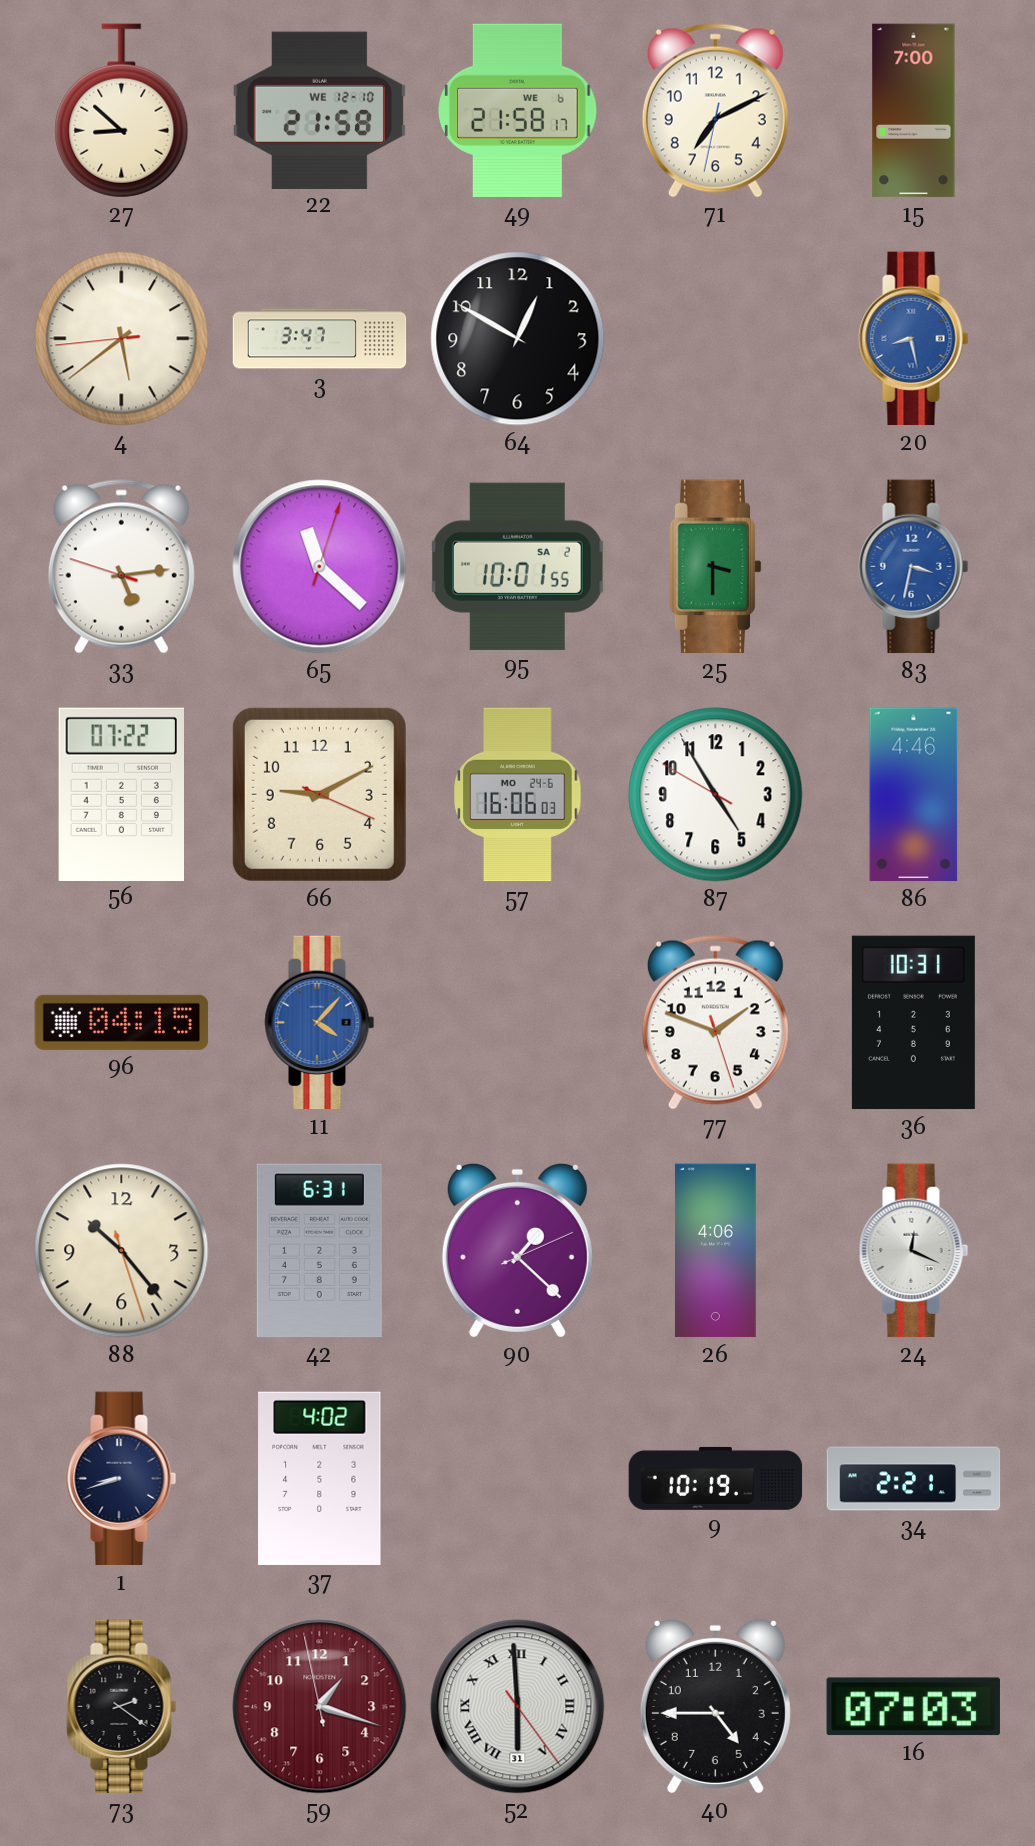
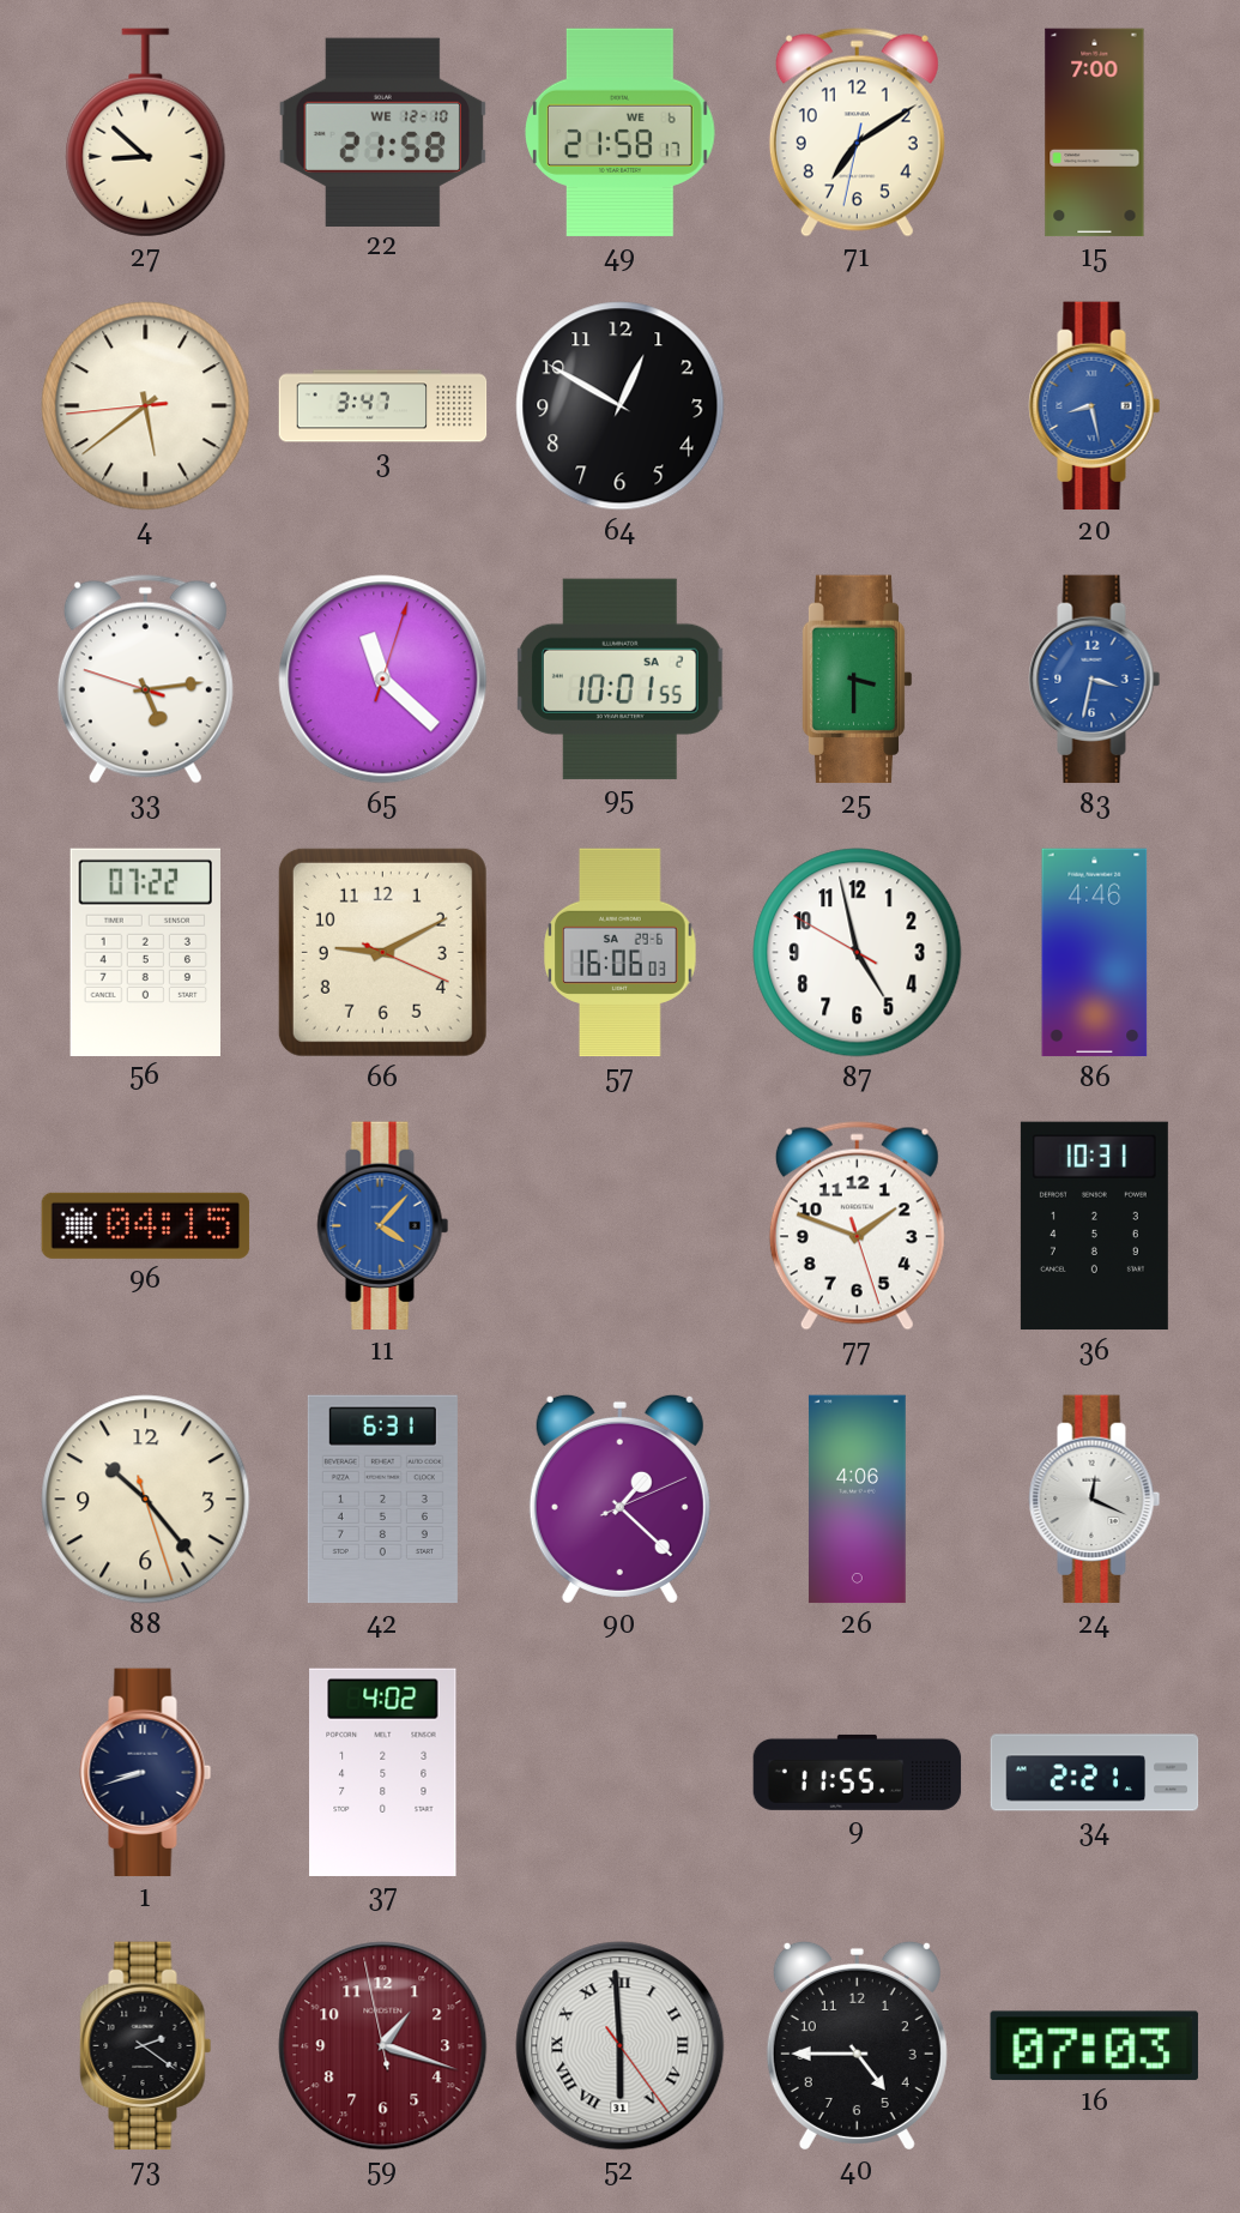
71: 7:10 -> 7:09
57 date: MO 24-6 -> SA 29-6
87: 4:54 -> 4:57
9: 10:19 -> 11:55
